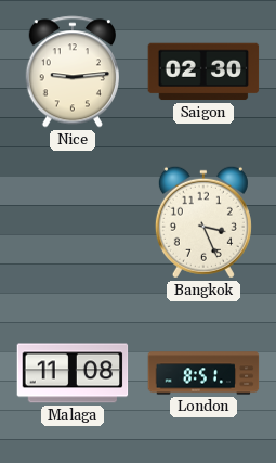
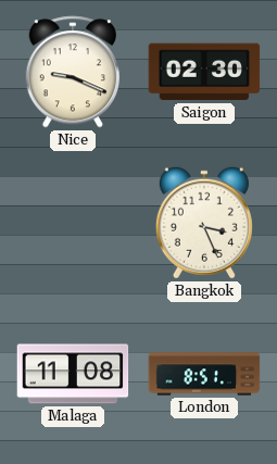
Nice: 9:14 -> 9:19
